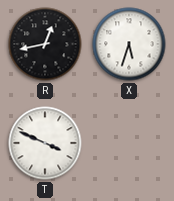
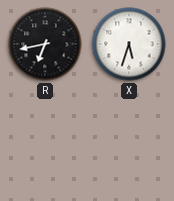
R: 12:43 -> 6:43
T: 3:49 -> none
